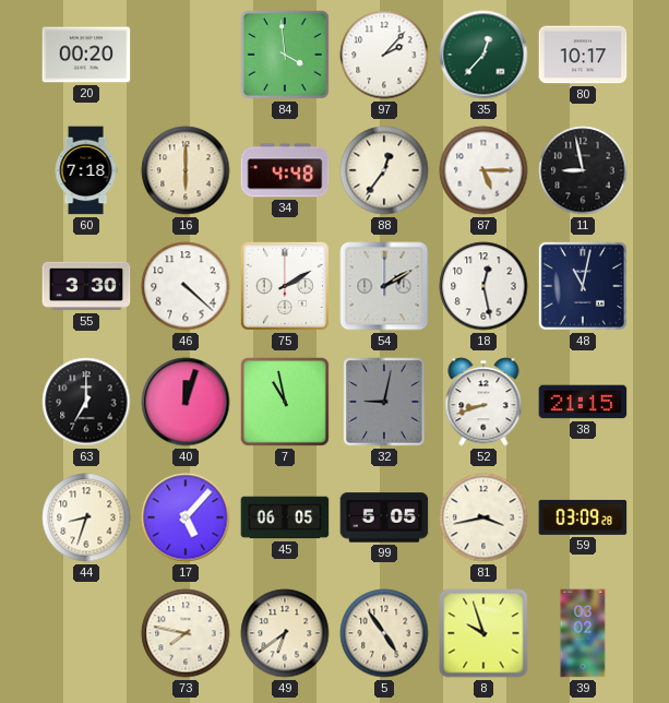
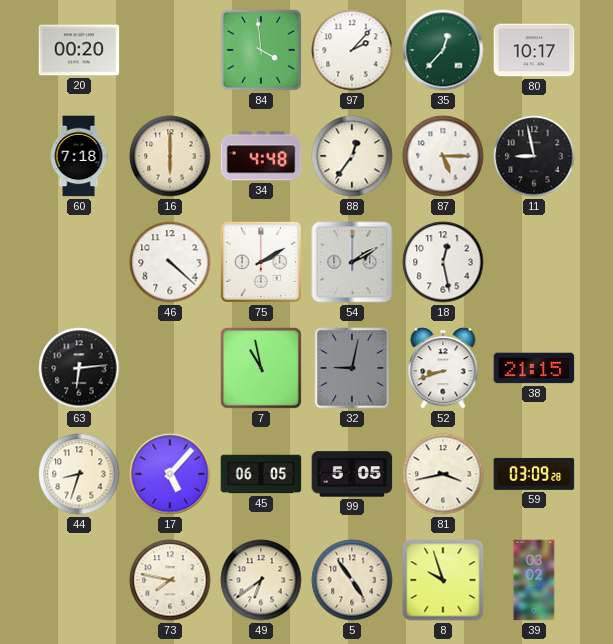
55: 3:30 -> none
48: 11:02 -> none
63: 7:00 -> 6:14
40: 12:03 -> none
